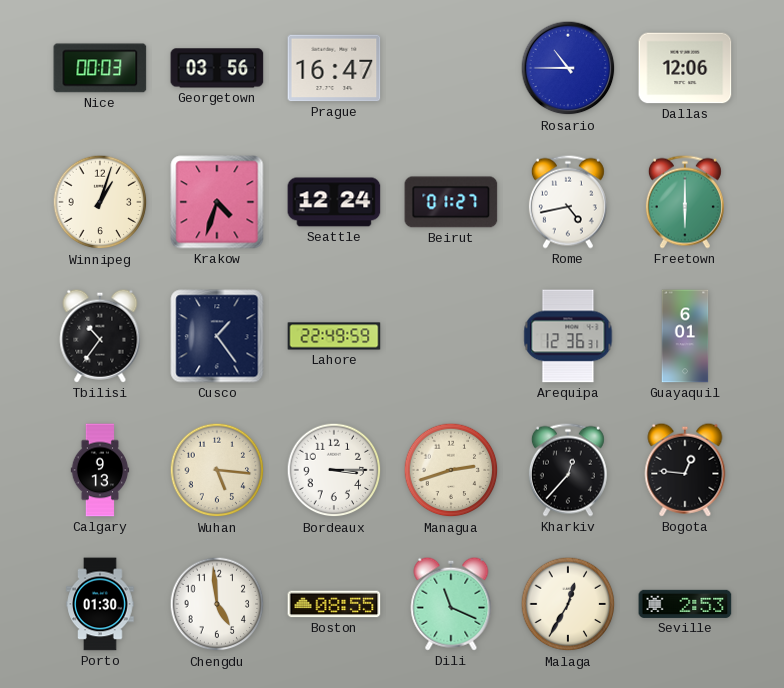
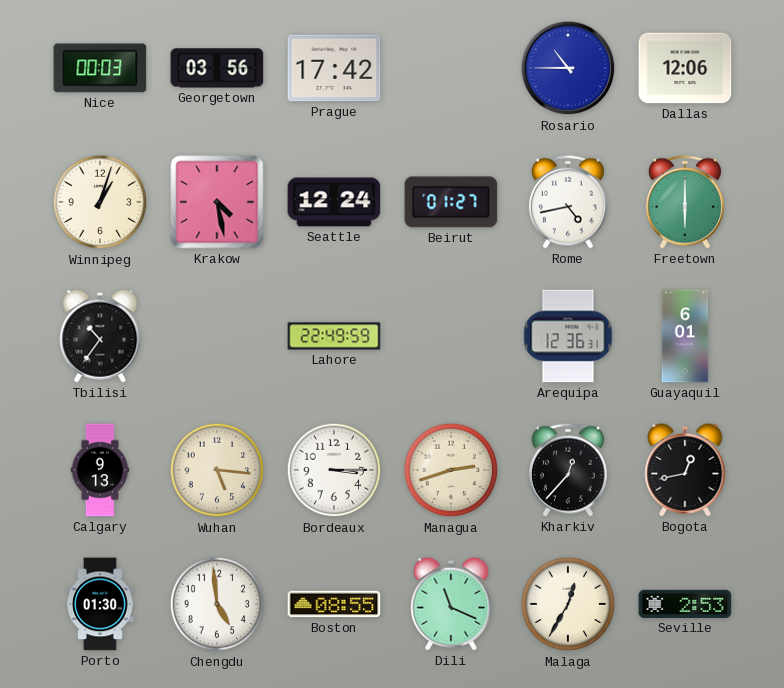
Prague: 16:47 -> 17:42
Krakow: 4:33 -> 4:28
Cusco: 1:24 -> none
Bogota: 12:46 -> 12:43
